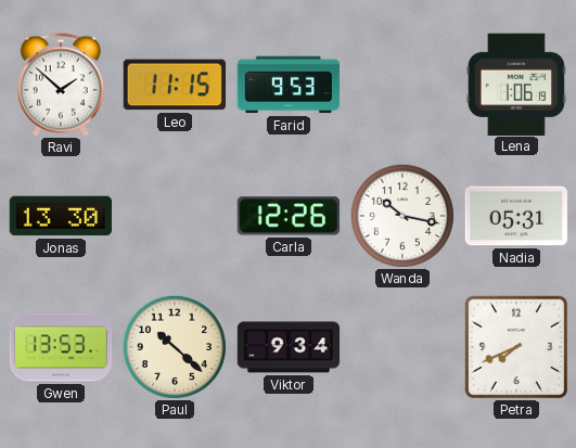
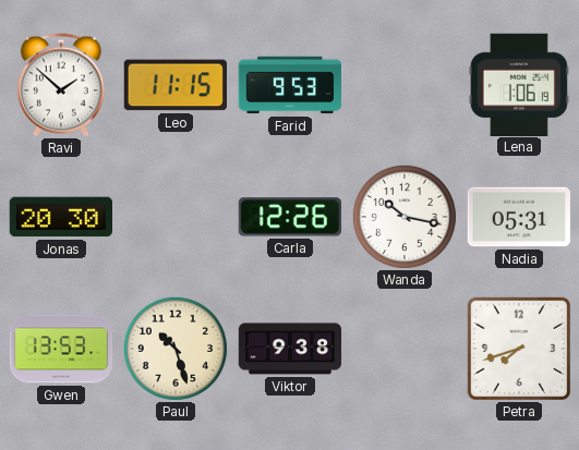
Jonas: 13:30 -> 20:30
Paul: 10:22 -> 10:27
Viktor: 9:34 -> 9:38
Petra: 7:41 -> 7:42
